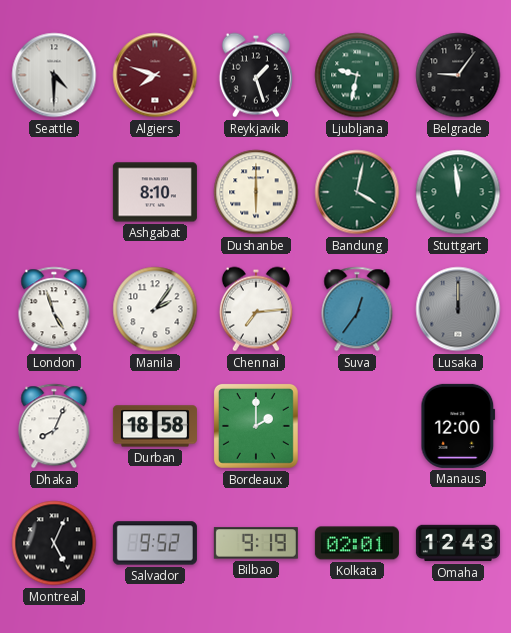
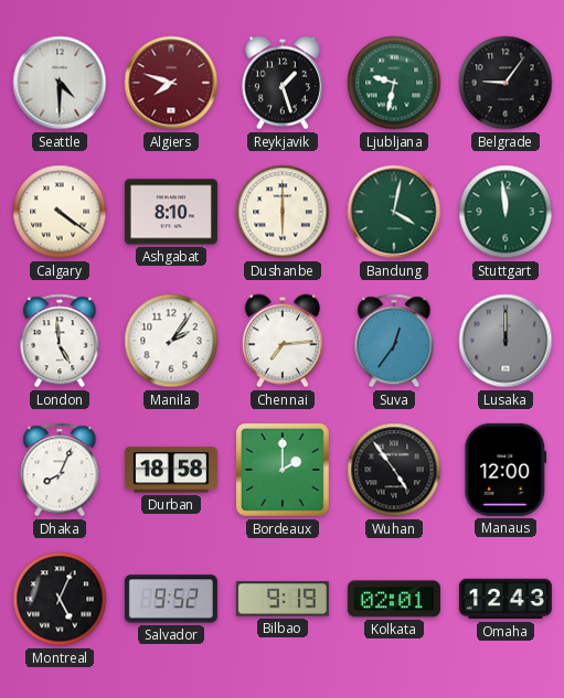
Calgary: none -> 4:21
London: 4:57 -> 4:59
Wuhan: none -> 4:54
